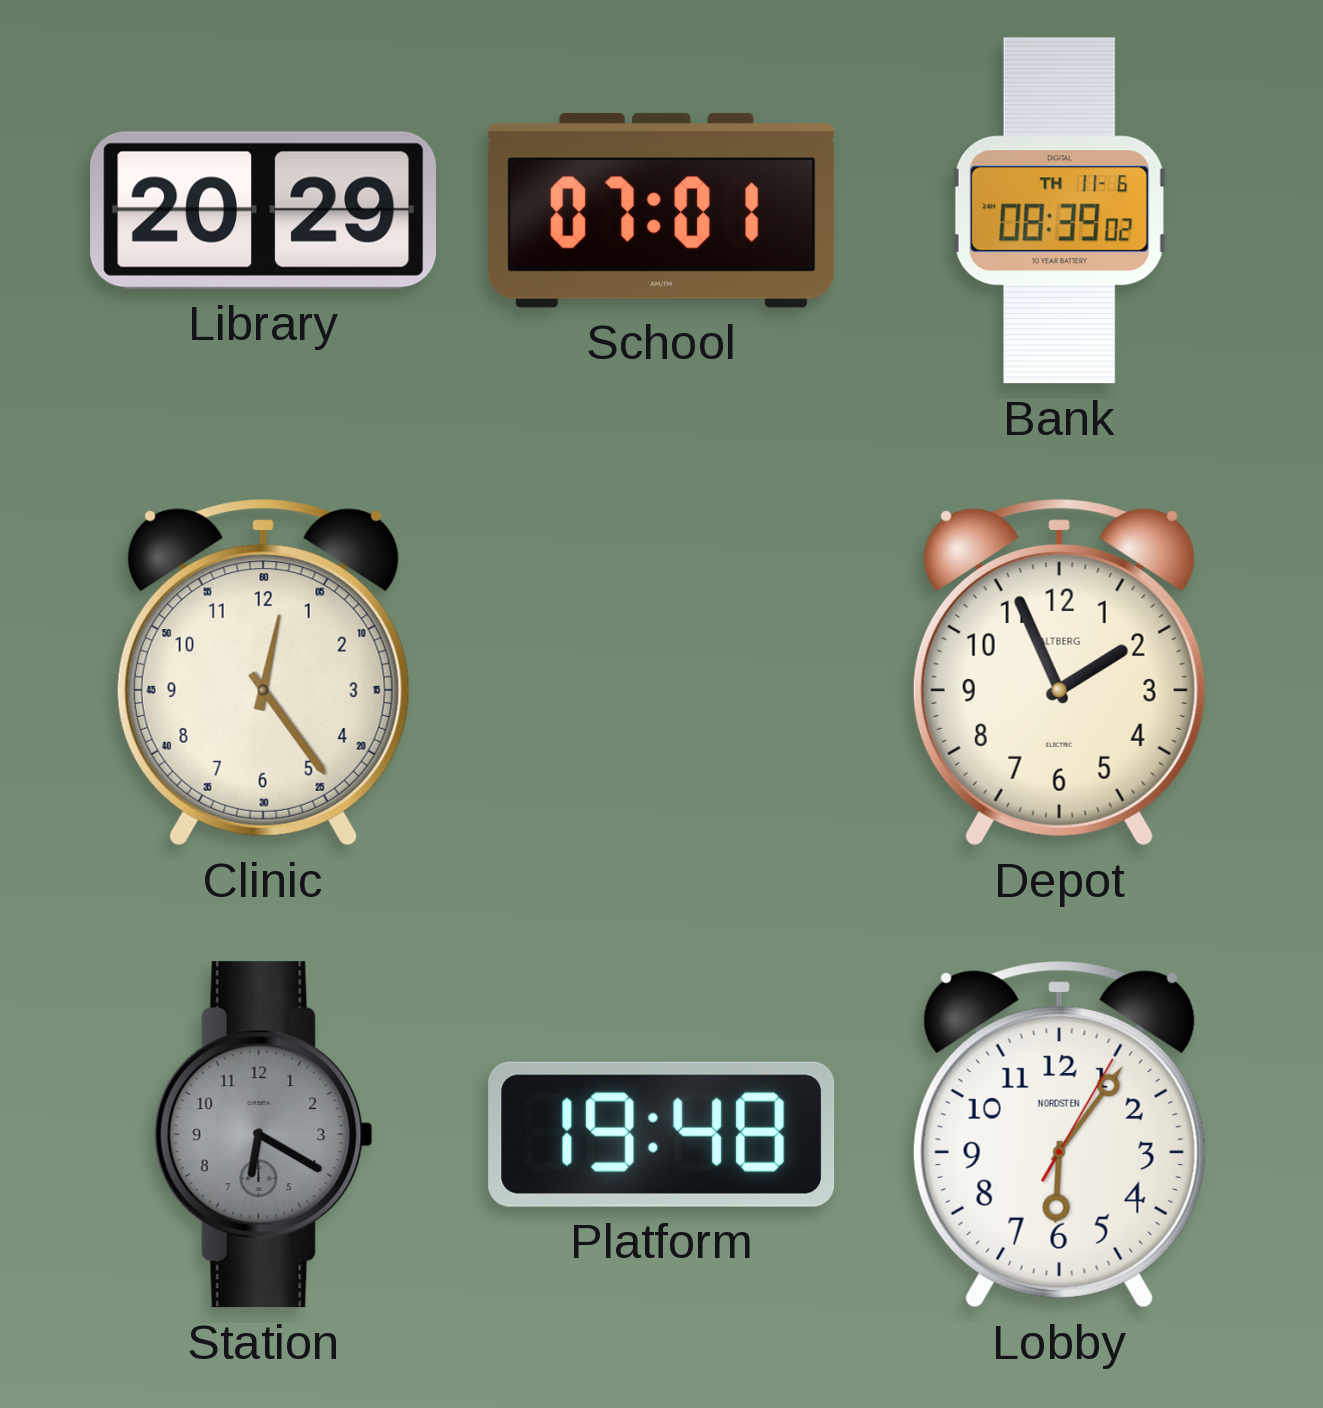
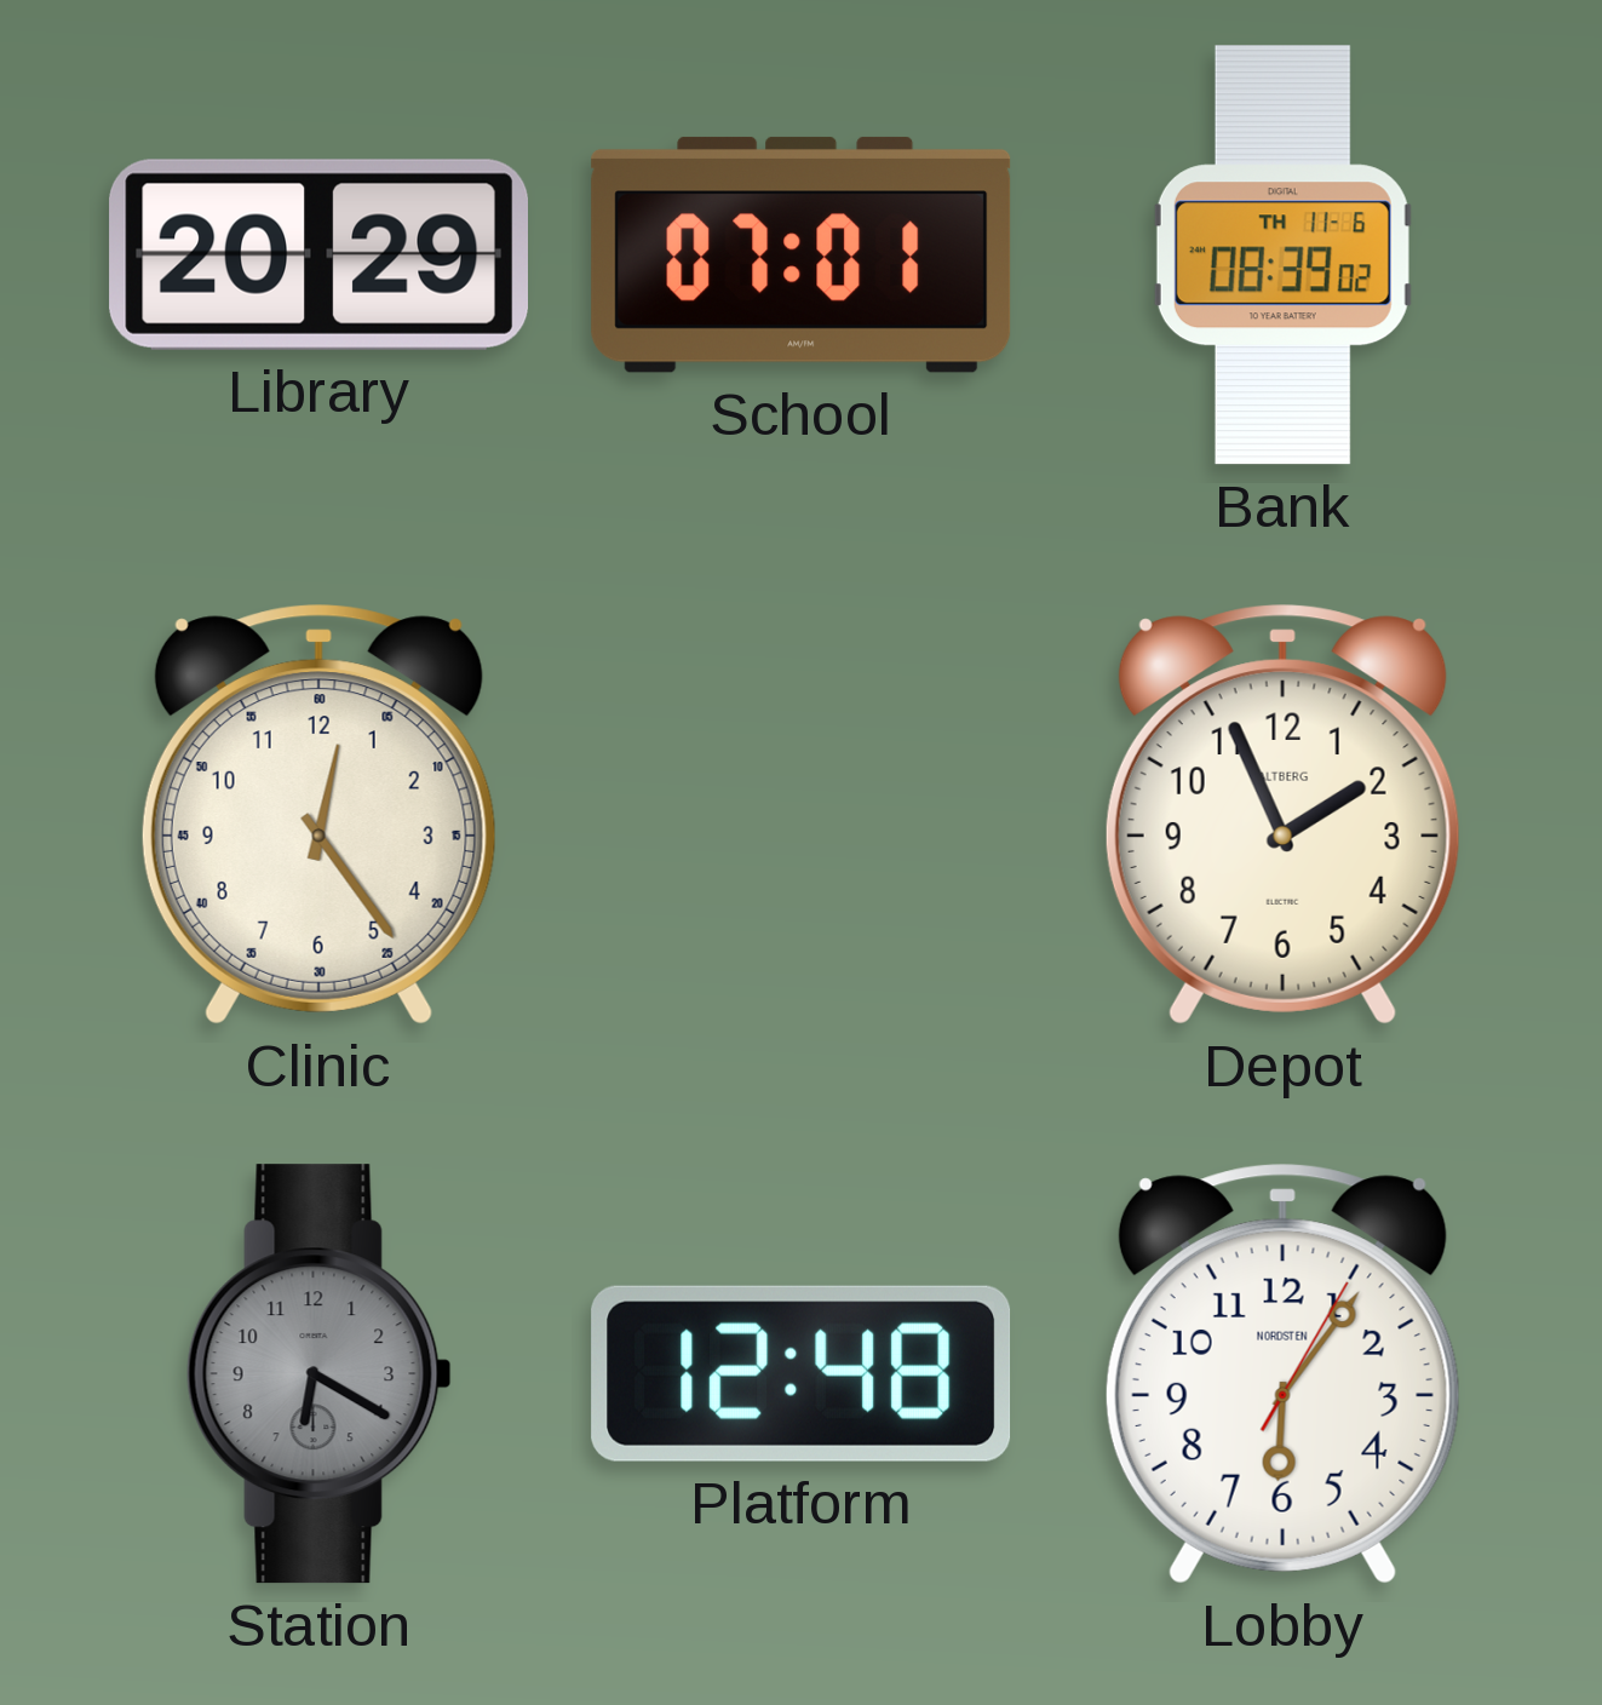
Platform: 19:48 -> 12:48
